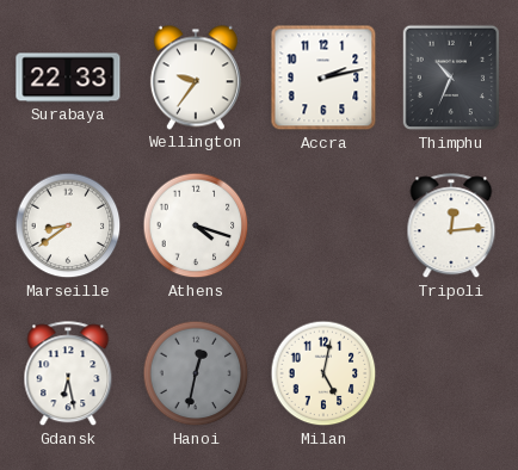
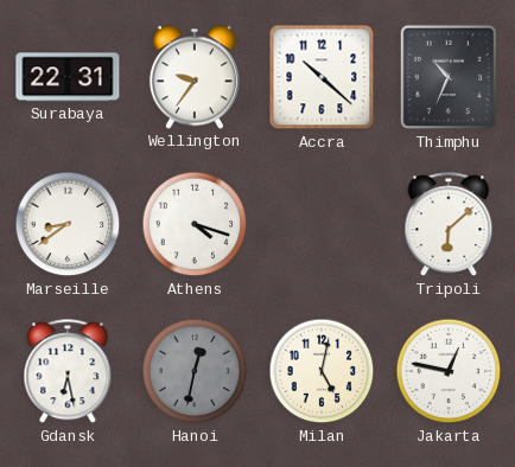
Surabaya: 22:33 -> 22:31
Accra: 2:13 -> 10:22
Tripoli: 12:14 -> 6:08
Jakarta: none -> 12:47
